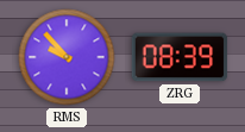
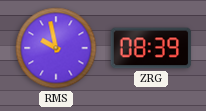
RMS: 9:53 -> 9:58
